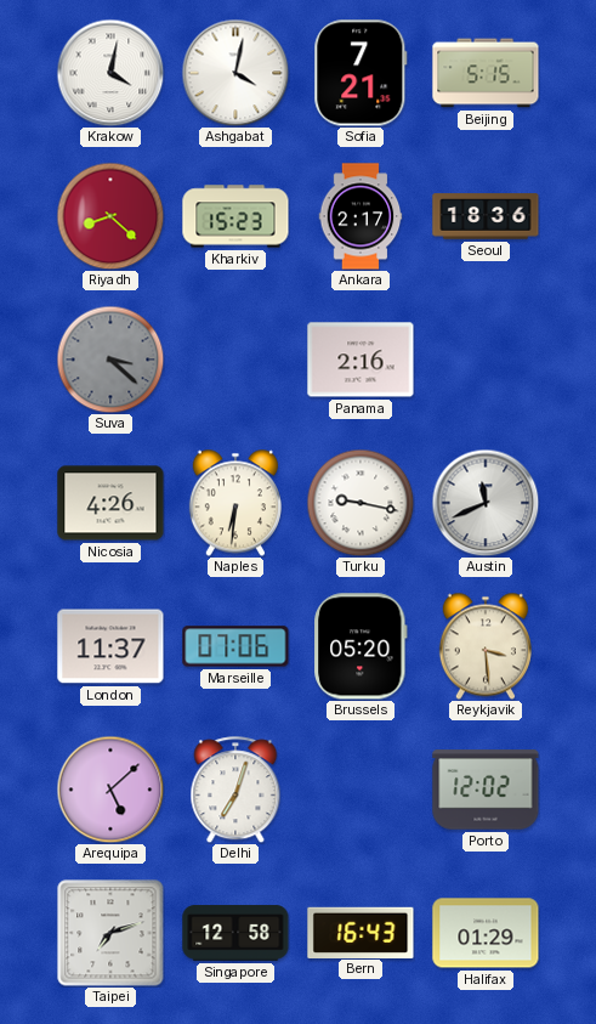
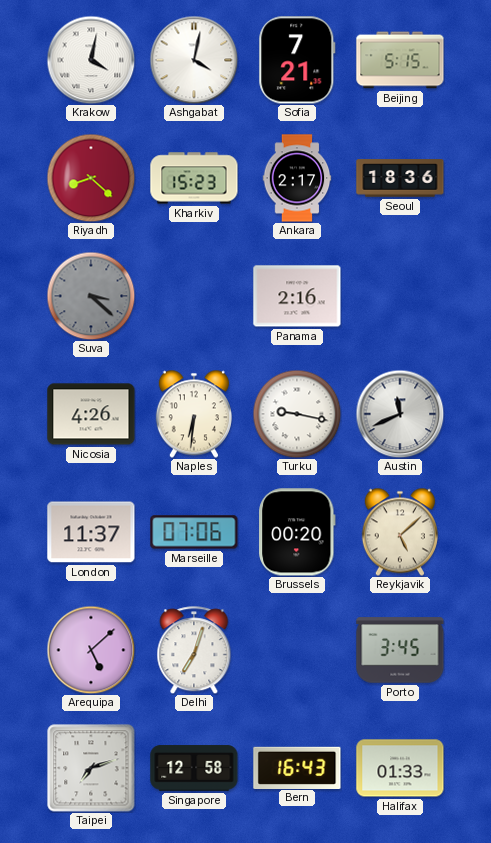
Brussels: 05:20 -> 00:20
Reykjavik: 3:29 -> 5:08
Porto: 12:02 -> 3:45
Halifax: 01:29 -> 01:33
